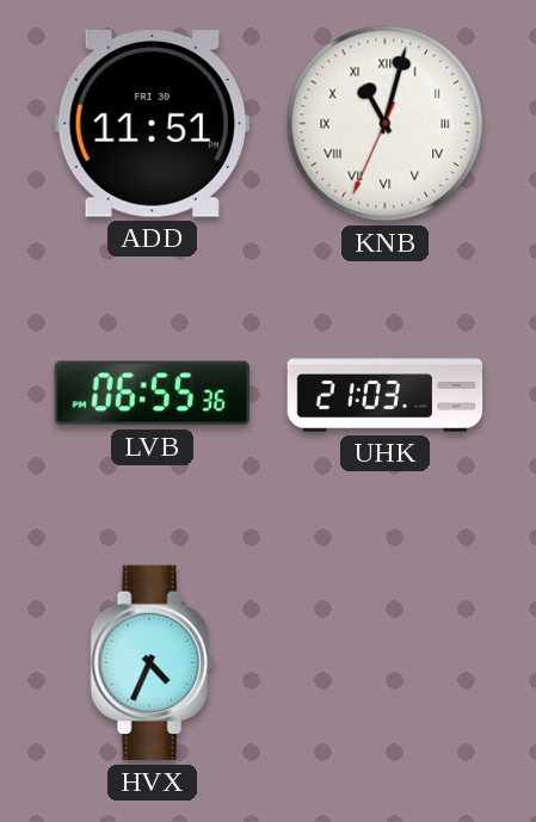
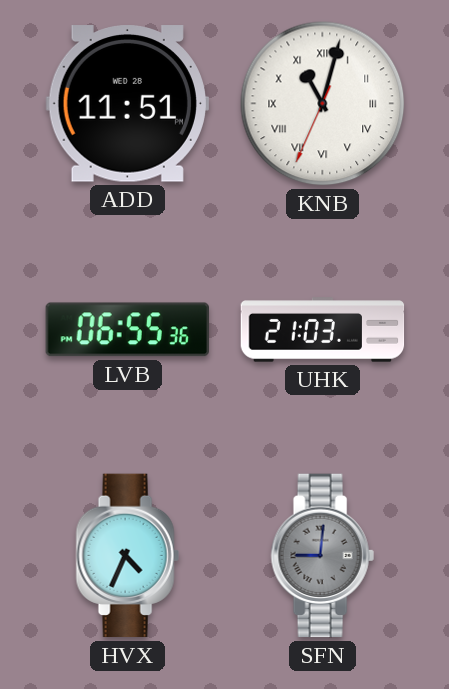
ADD date: FRI 30 -> WED 28
SFN: none -> 9:01
